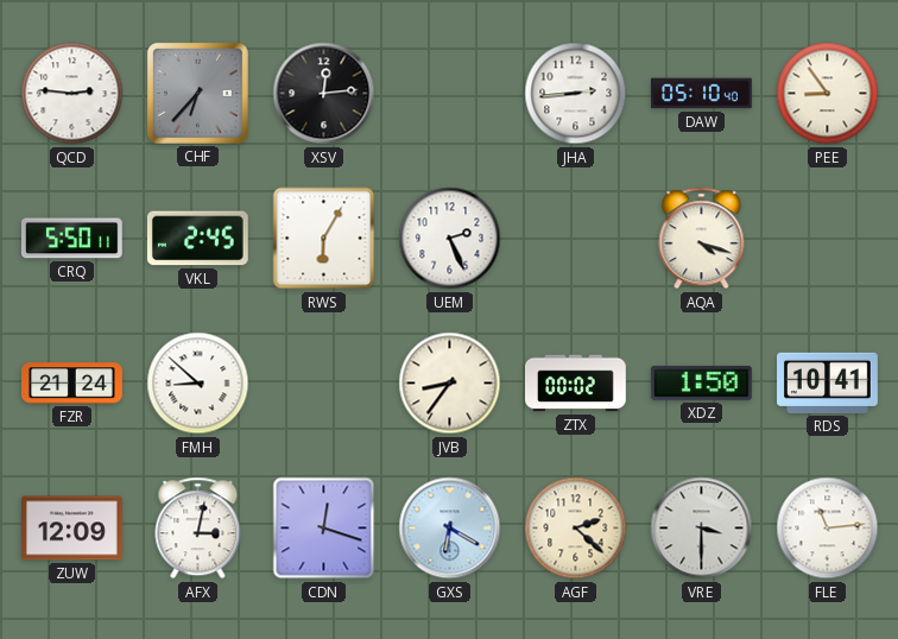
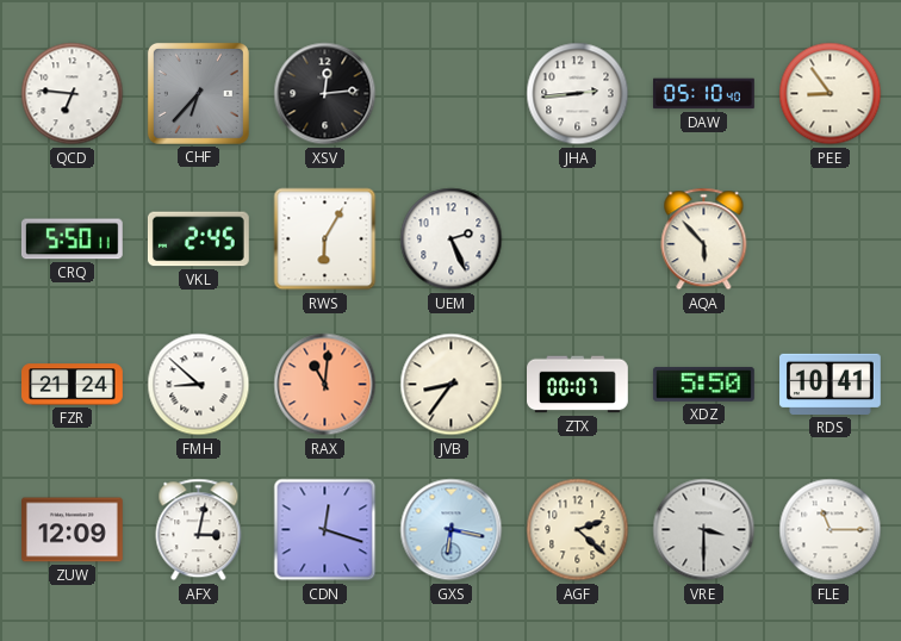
QCD: 2:46 -> 6:46
AQA: 4:18 -> 5:53
RAX: none -> 11:01
ZTX: 00:02 -> 00:07
XDZ: 1:50 -> 5:50
GXS: 6:20 -> 6:17
FLE: 11:14 -> 11:15
